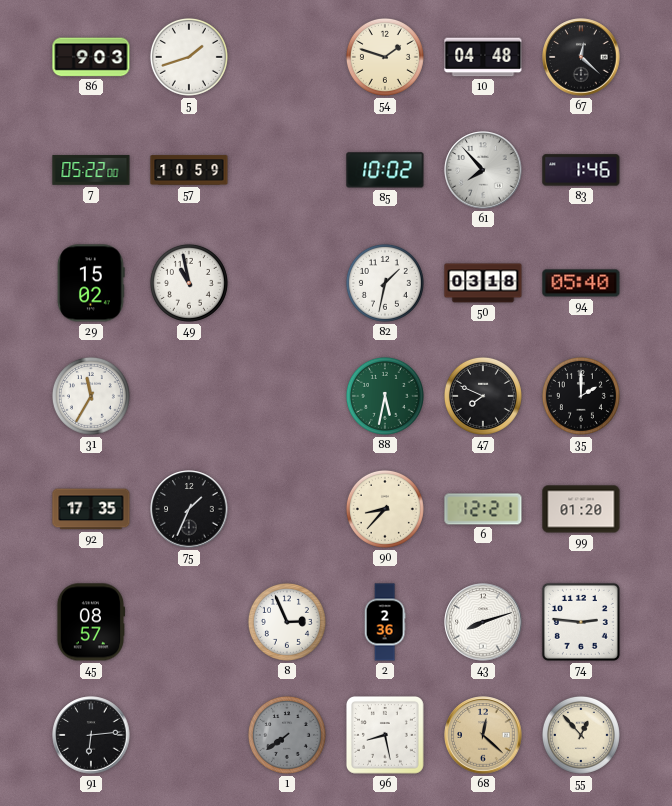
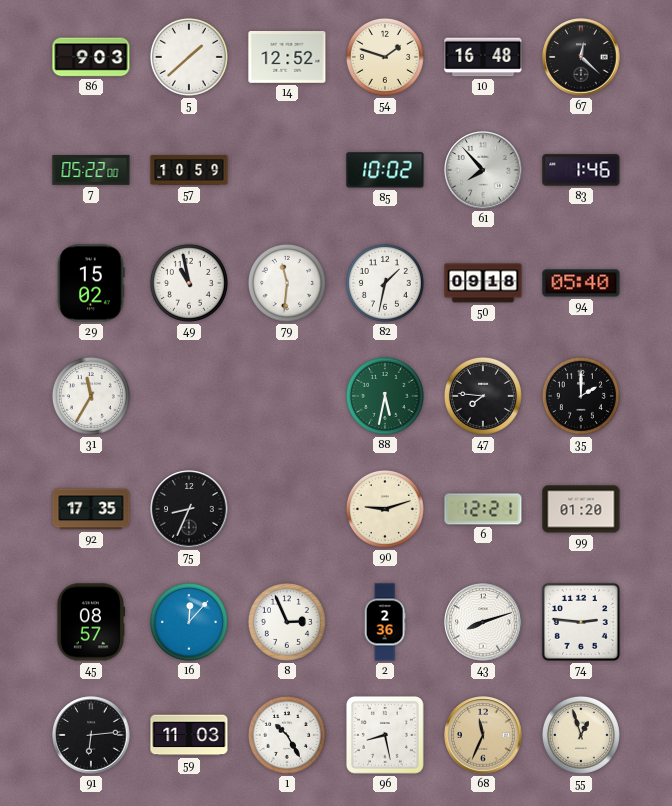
5: 1:42 -> 1:38
14: none -> 12:52
10: 04:48 -> 16:48
79: none -> 11:31
50: 03:18 -> 09:18
47: 7:49 -> 7:46
75: 1:34 -> 8:34
90: 8:37 -> 9:12
16: none -> 12:07
59: none -> 11:03
1: 7:39 -> 10:25
1 dial: grey -> white
68: 12:22 -> 11:34
55: 12:53 -> 12:57
